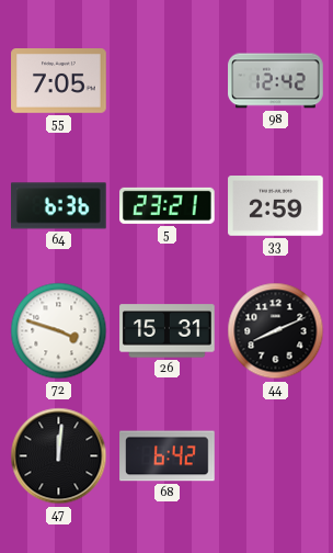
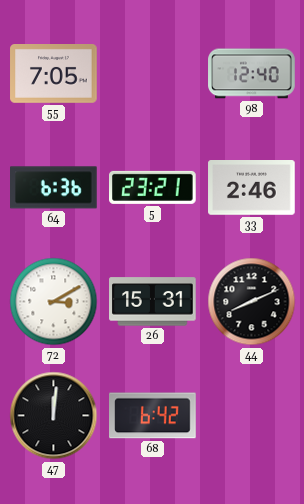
98: 12:42 -> 12:40
33: 2:59 -> 2:46
72: 3:48 -> 3:10
